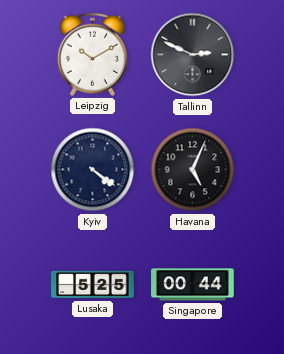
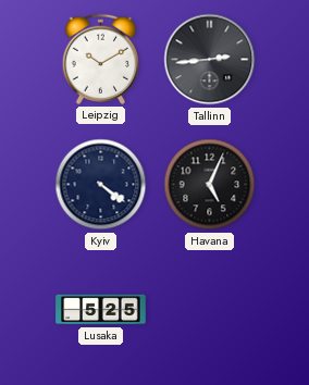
Tallinn: 2:49 -> 2:44
Singapore: 00:44 -> none
